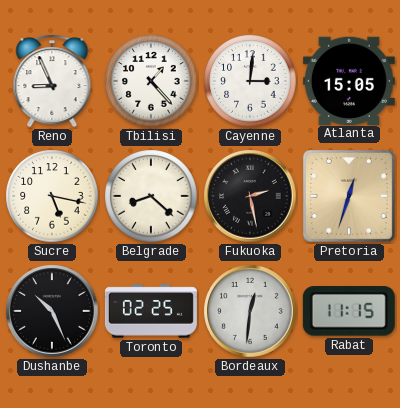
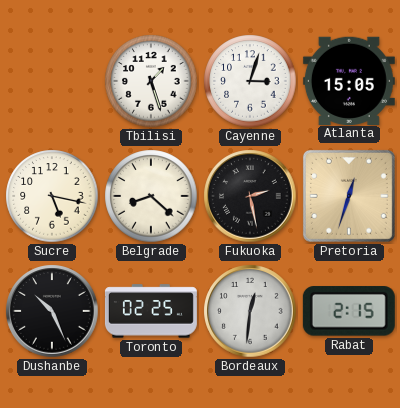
Reno: 8:56 -> none
Tbilisi: 1:23 -> 1:27
Cayenne: 3:01 -> 3:03
Rabat: 11:15 -> 2:15
